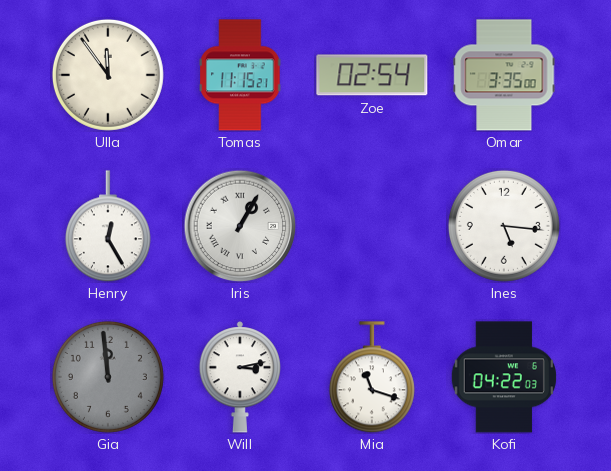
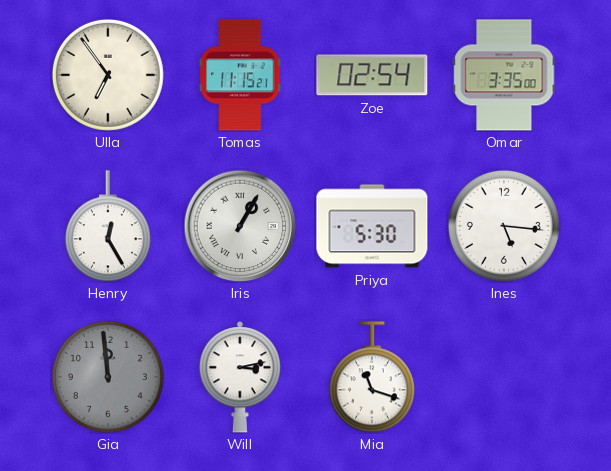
Ulla: 11:54 -> 6:54
Priya: none -> 5:30
Kofi: 04:22 -> none
